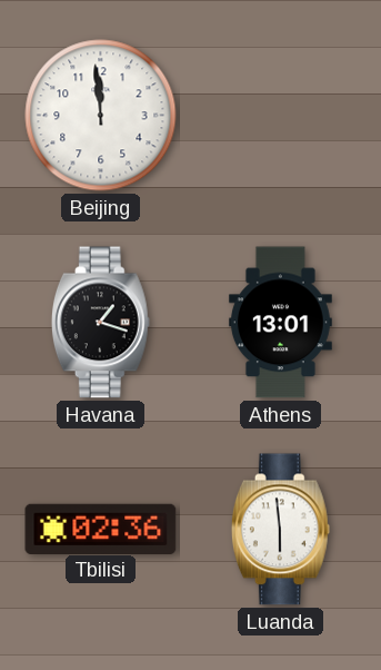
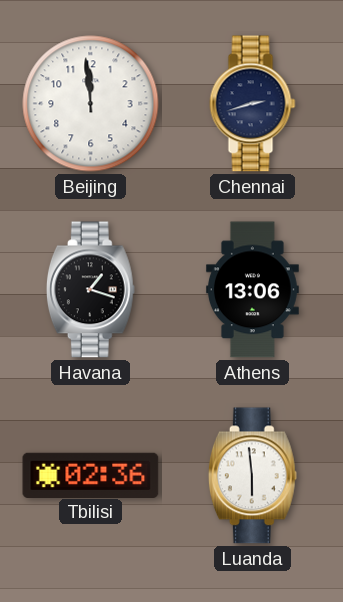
Chennai: none -> 2:42
Athens: 13:01 -> 13:06
